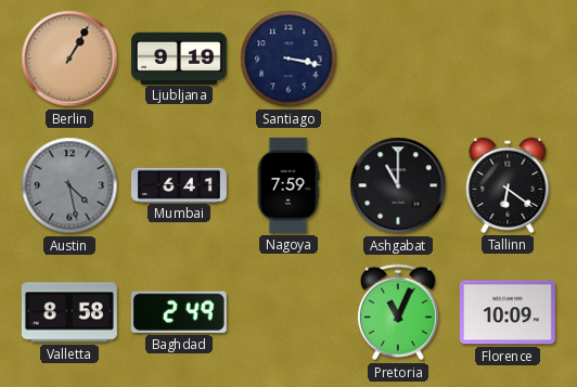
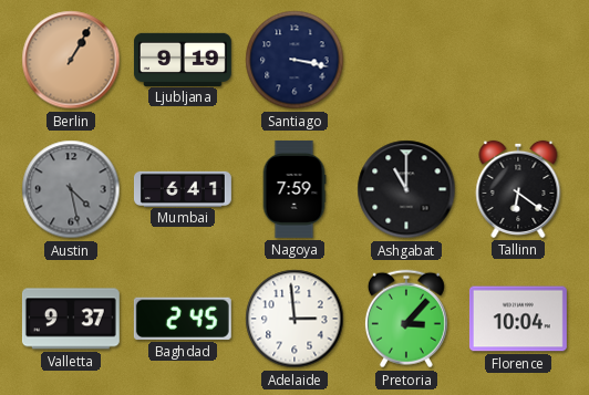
Valletta: 8:58 -> 9:37
Baghdad: 2:49 -> 2:45
Adelaide: none -> 2:59
Pretoria: 11:04 -> 3:07
Florence: 10:09 -> 10:04
